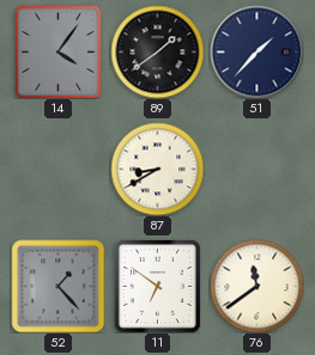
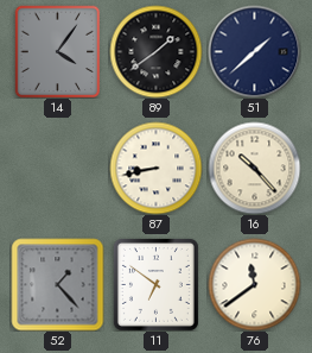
51: 1:37 -> 1:38
87: 8:40 -> 8:43
16: none -> 10:23
